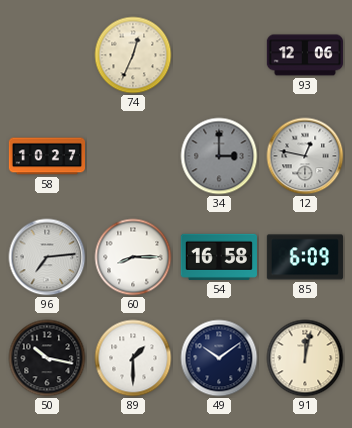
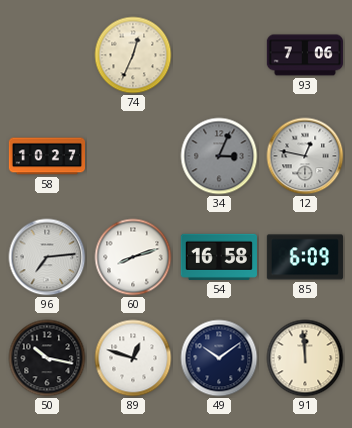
93: 12:06 -> 7:06
34: 3:00 -> 3:04
60: 8:15 -> 8:12
89: 1:30 -> 12:48
91: 12:02 -> 11:59
